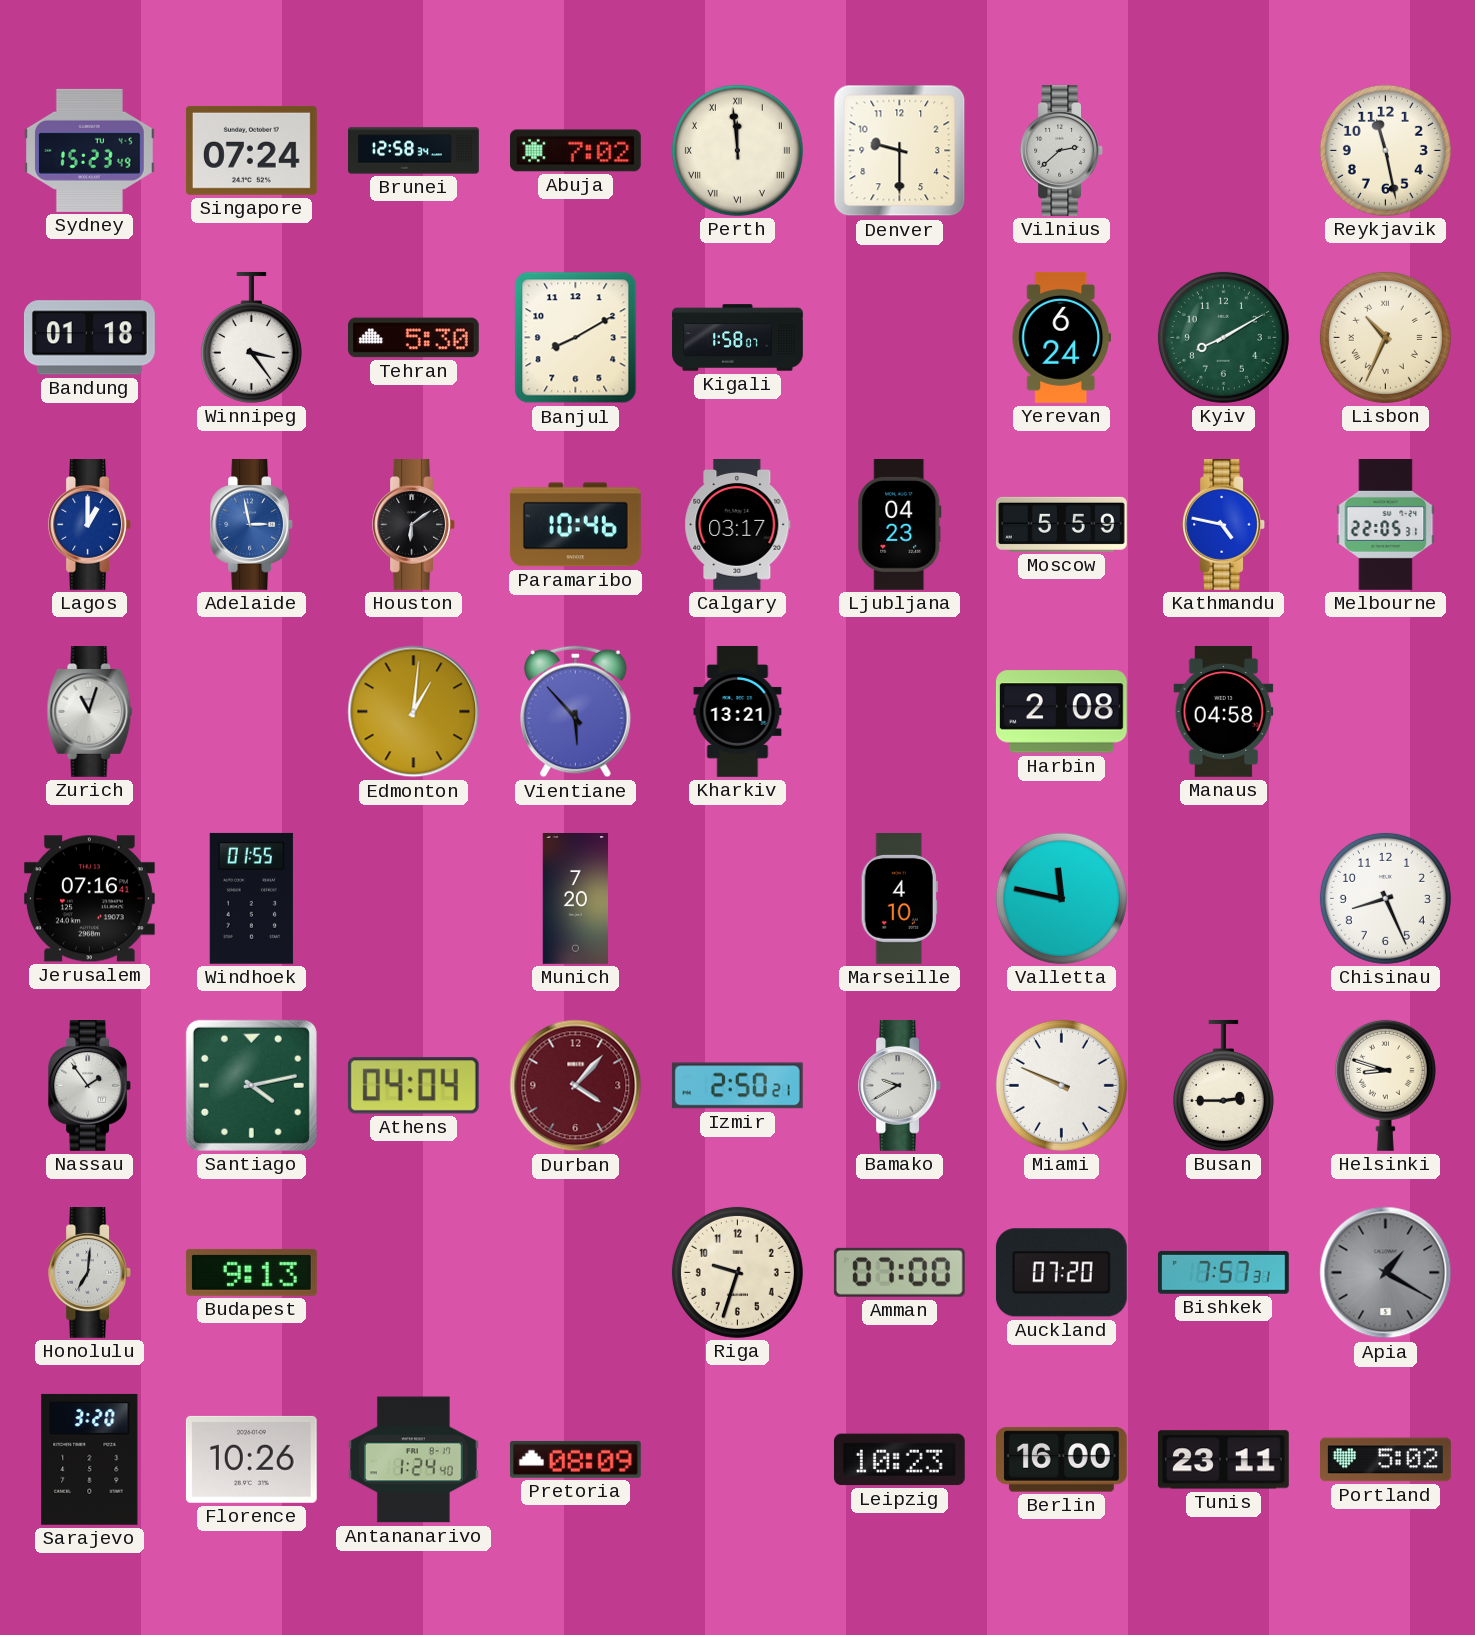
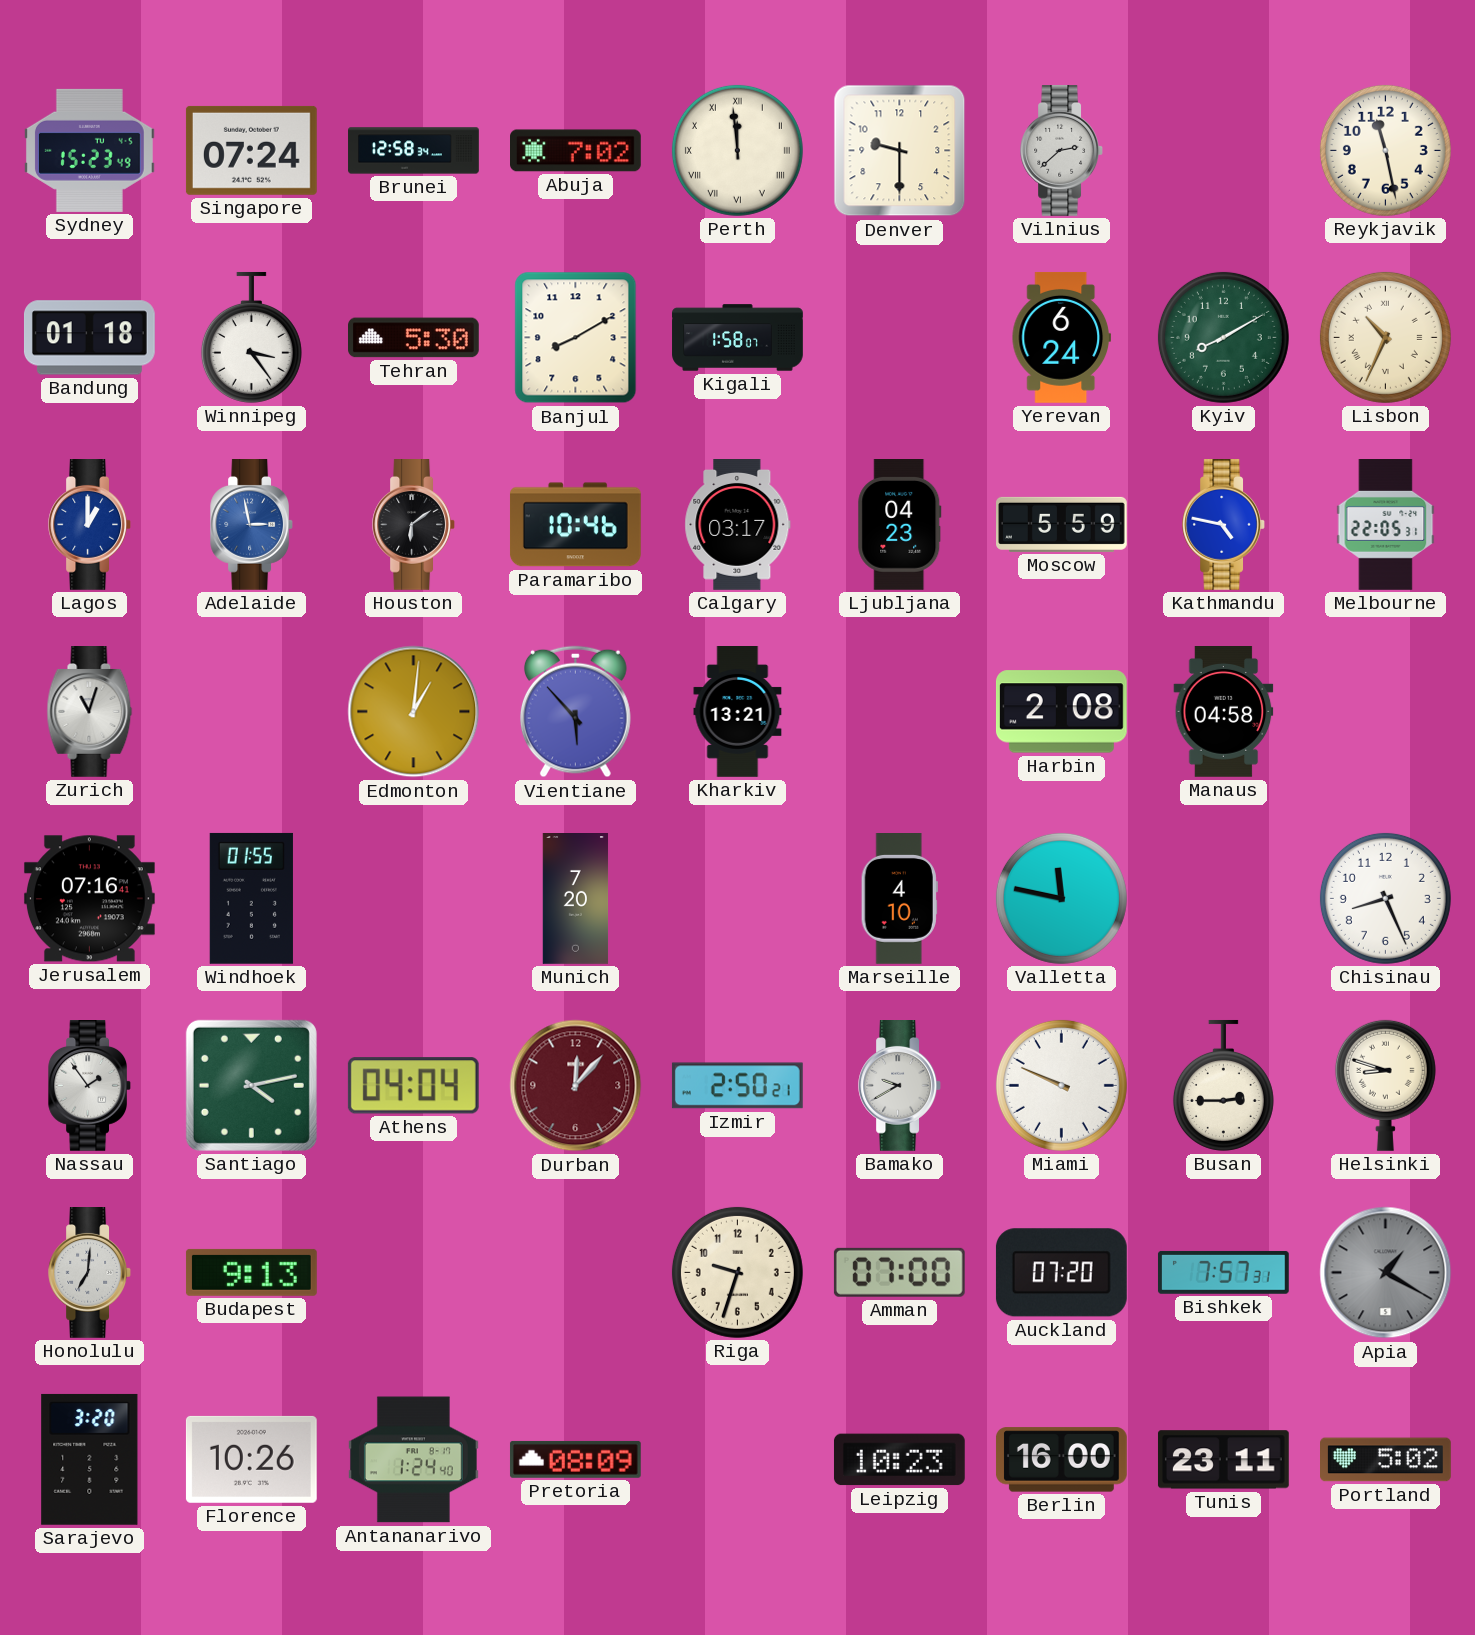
Durban: 4:07 -> 12:07
